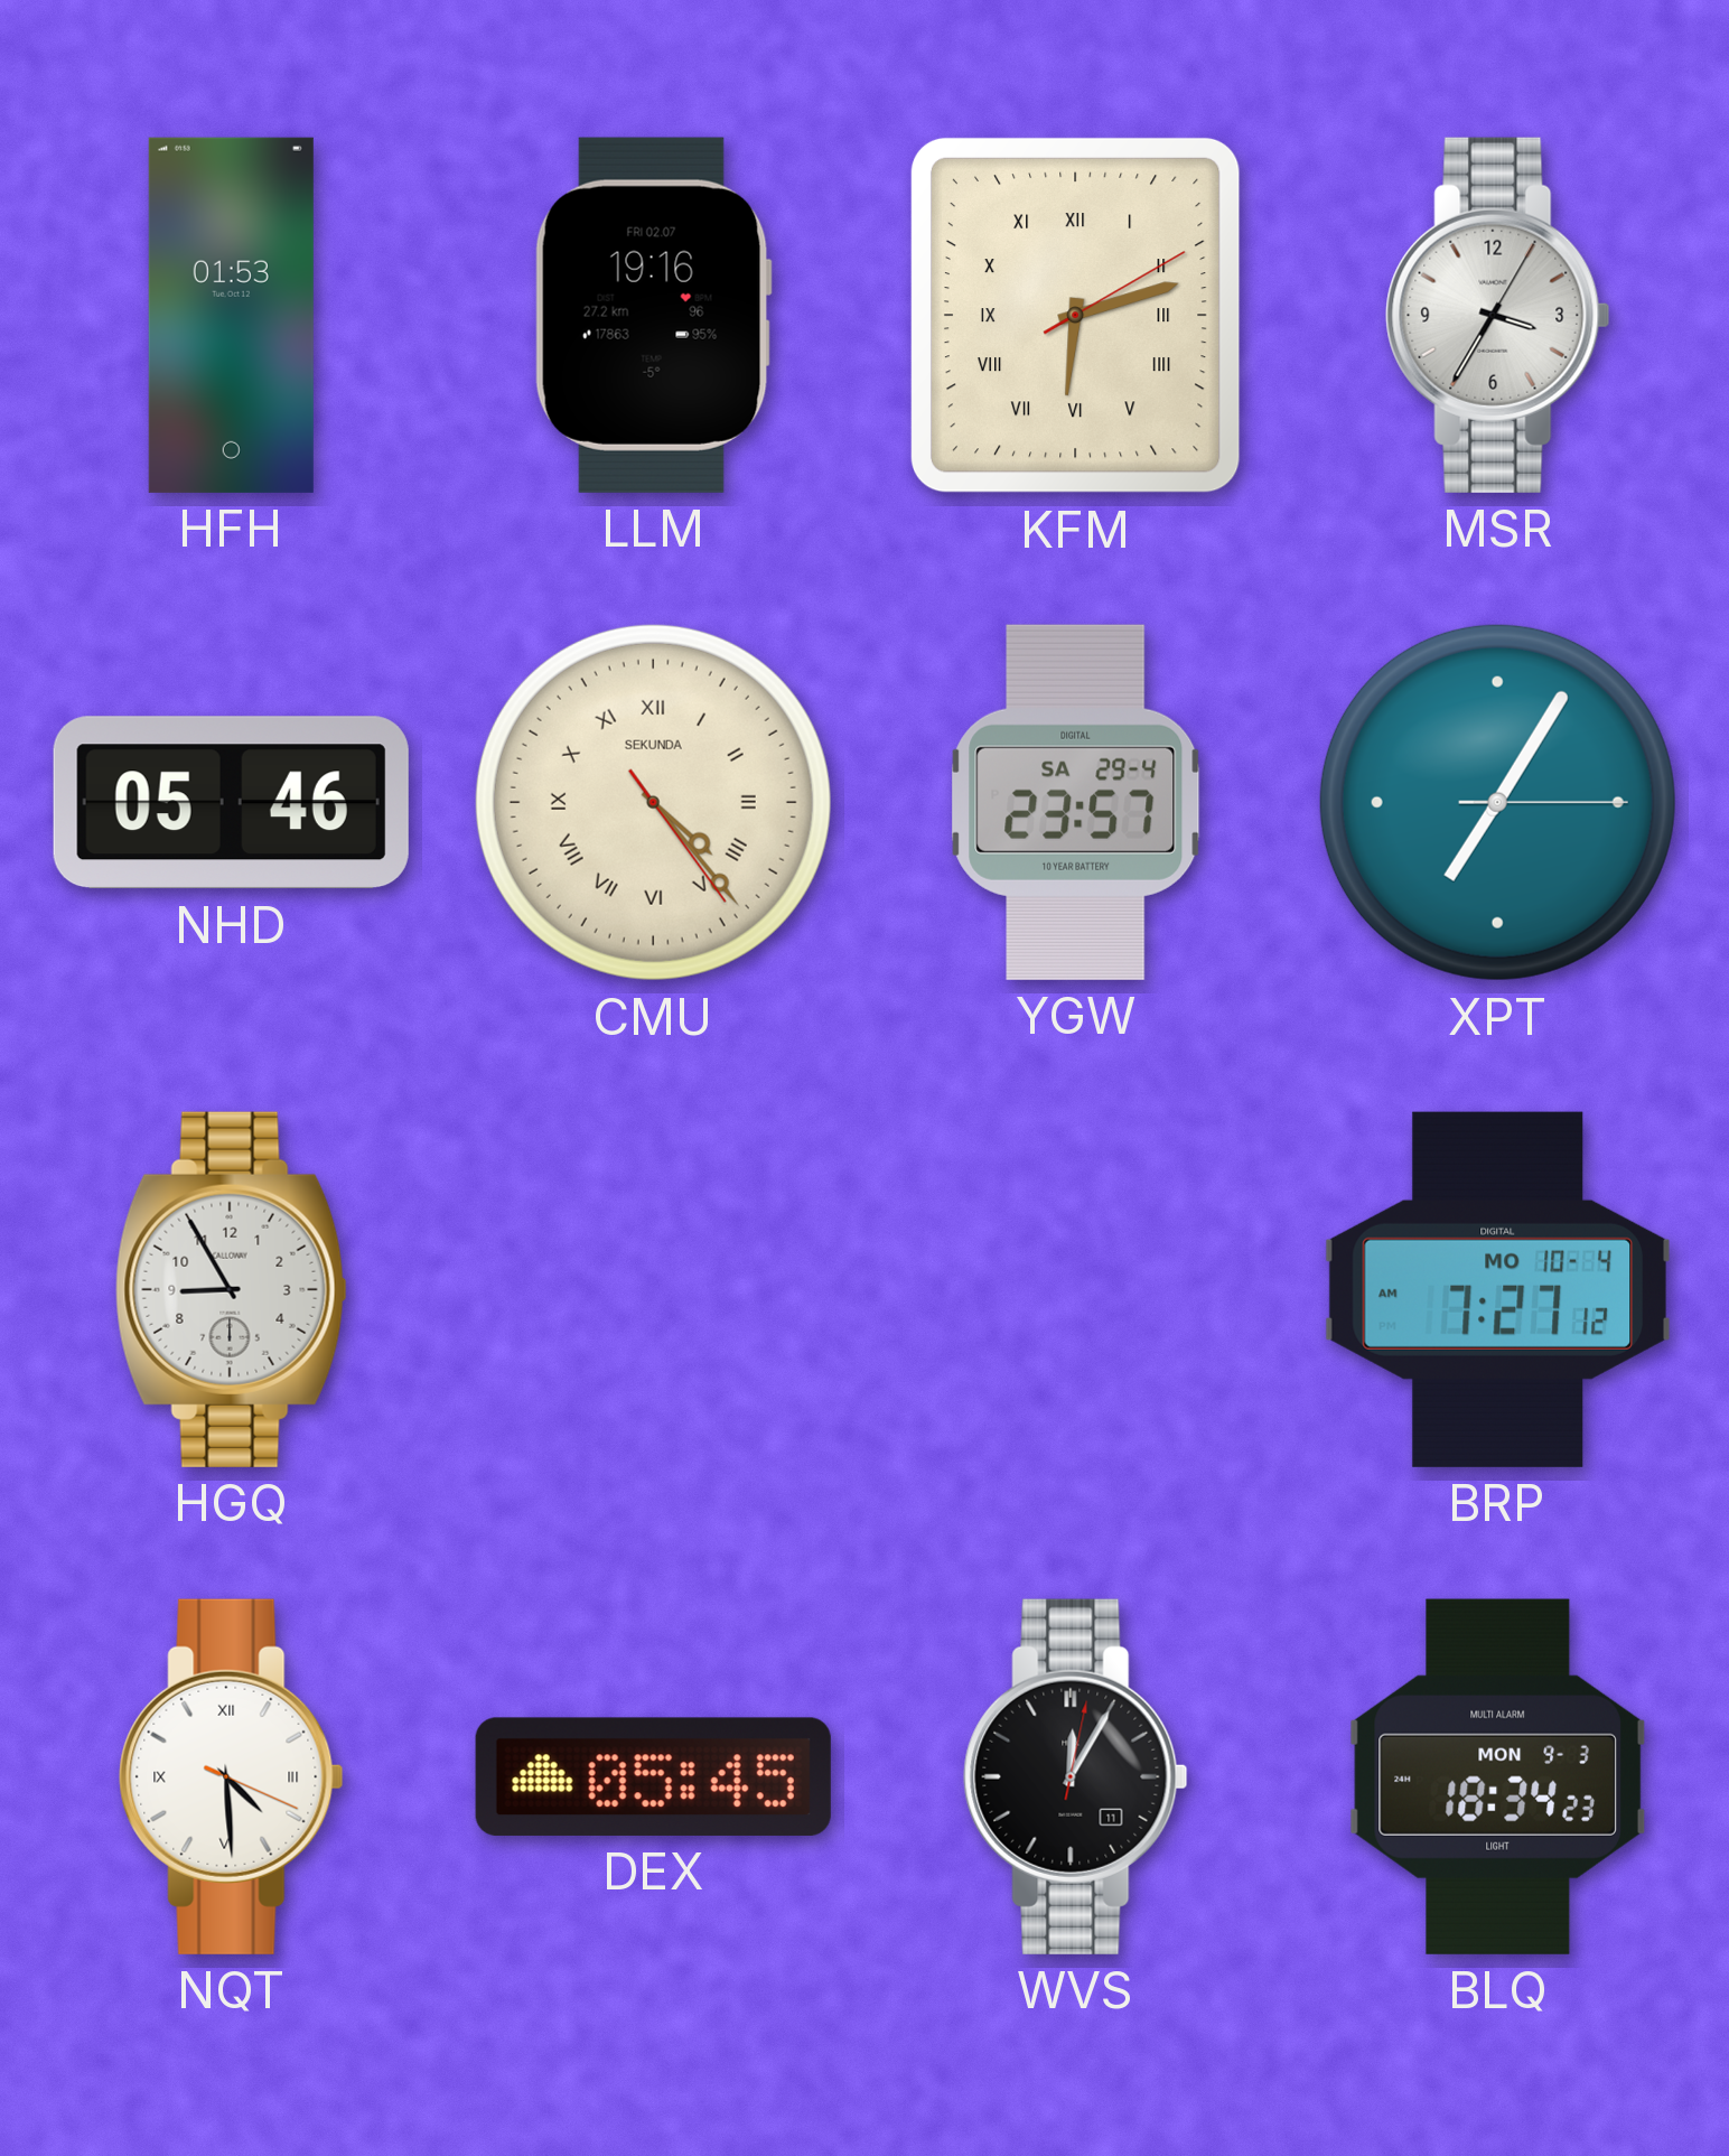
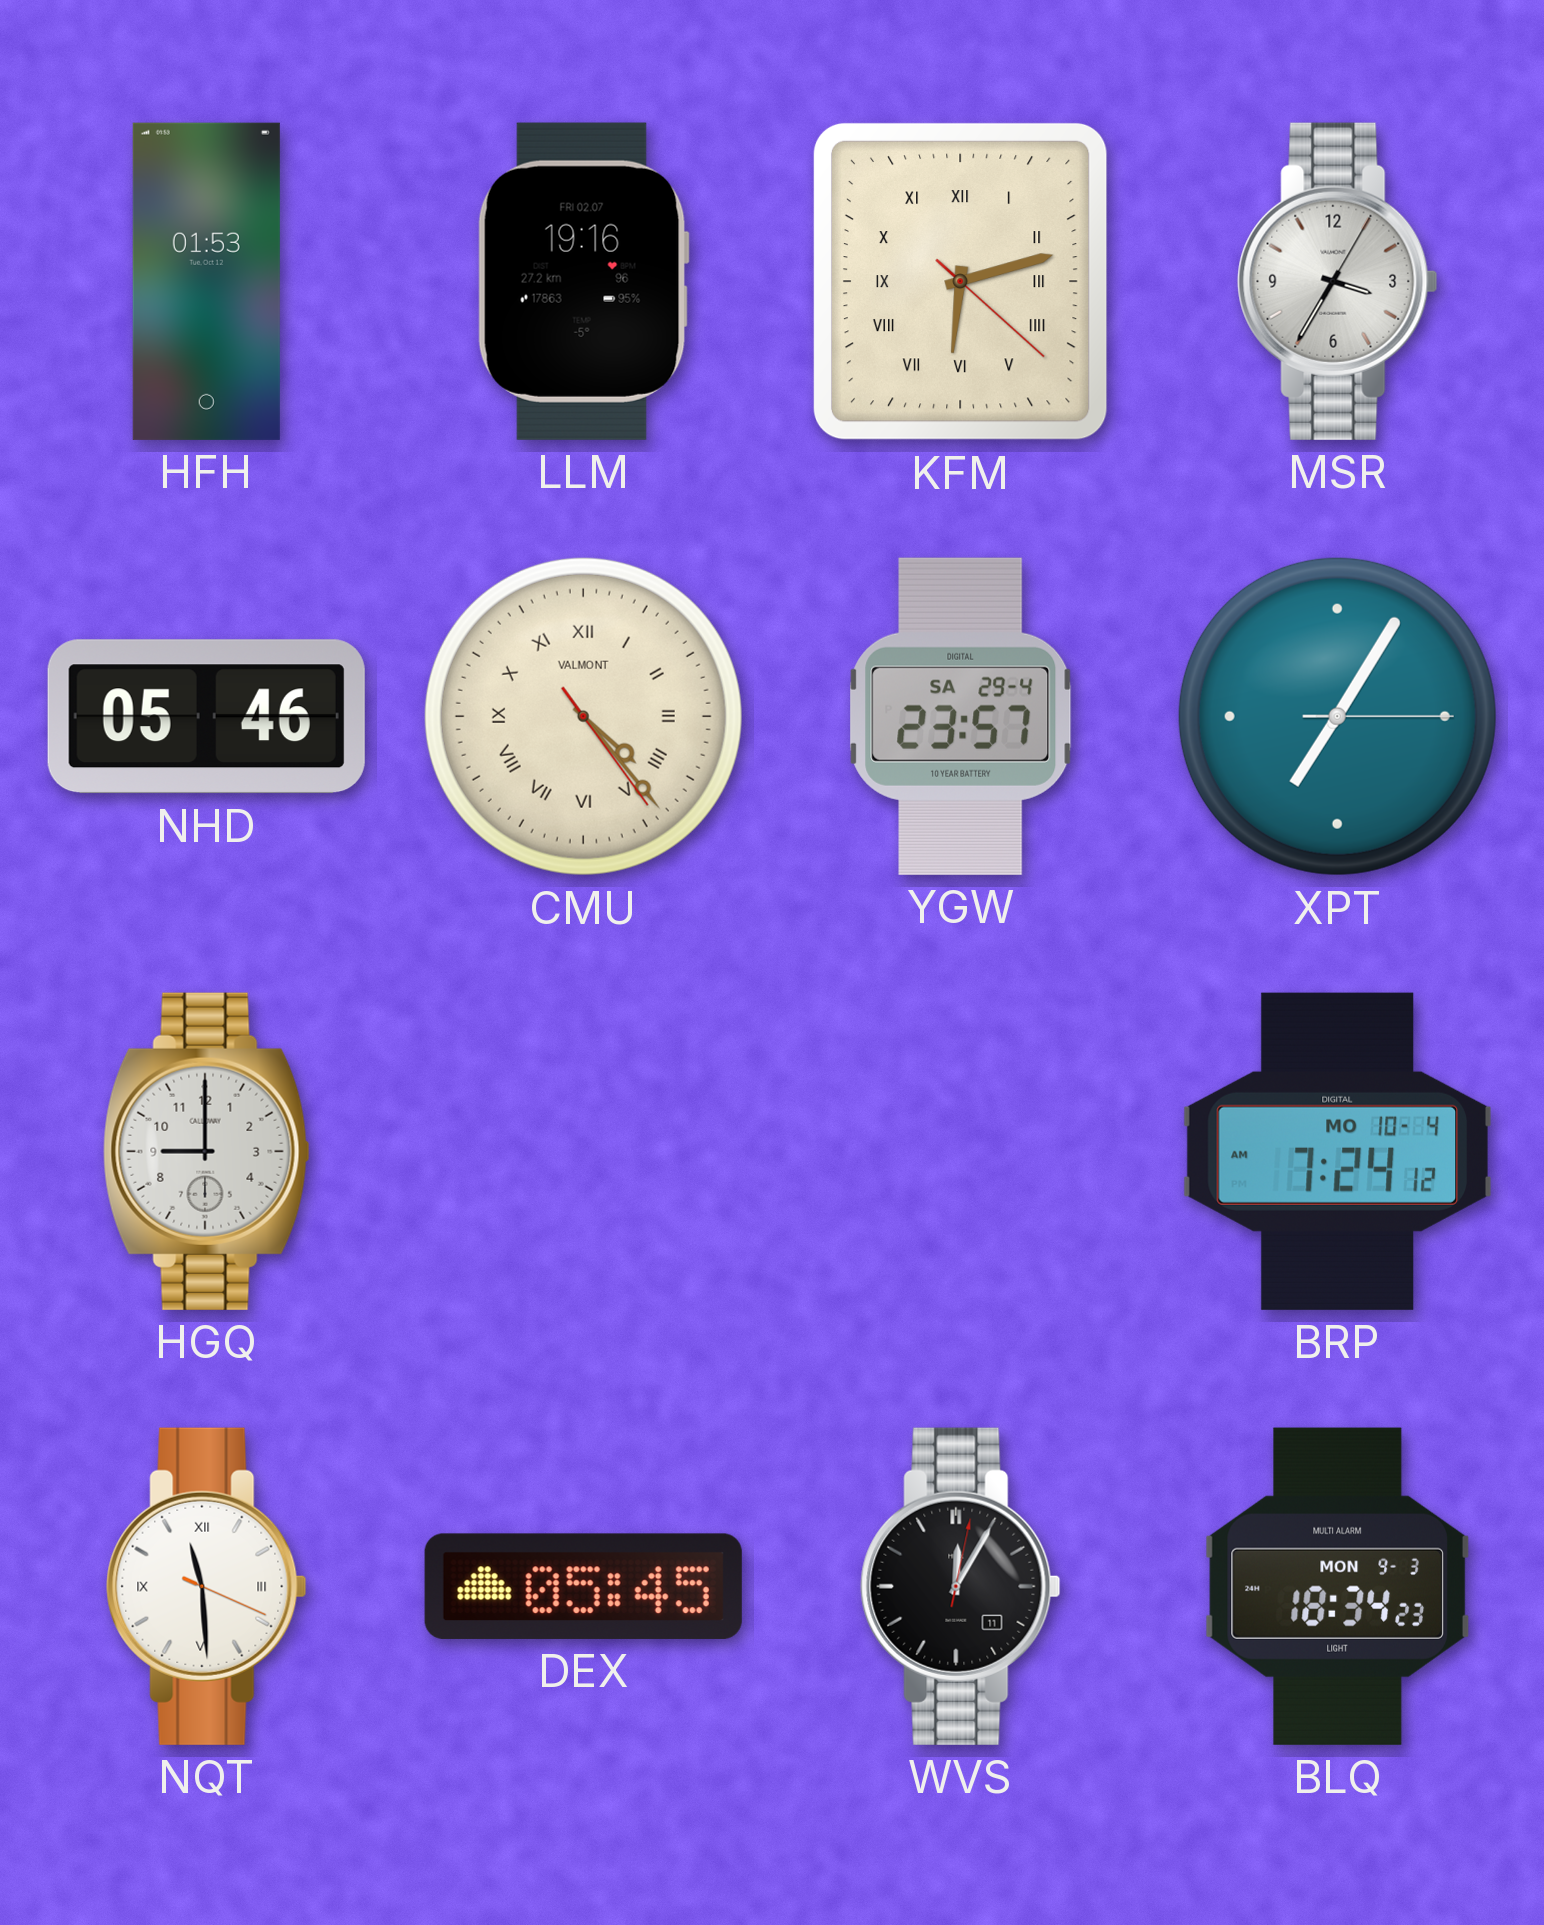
KFM: 6:12:10 -> 6:12:22
CMU brand: SEKUNDA -> VALMONT
HGQ: 8:55 -> 9:00
BRP: 7:27 -> 7:24
NQT: 4:29 -> 11:29
